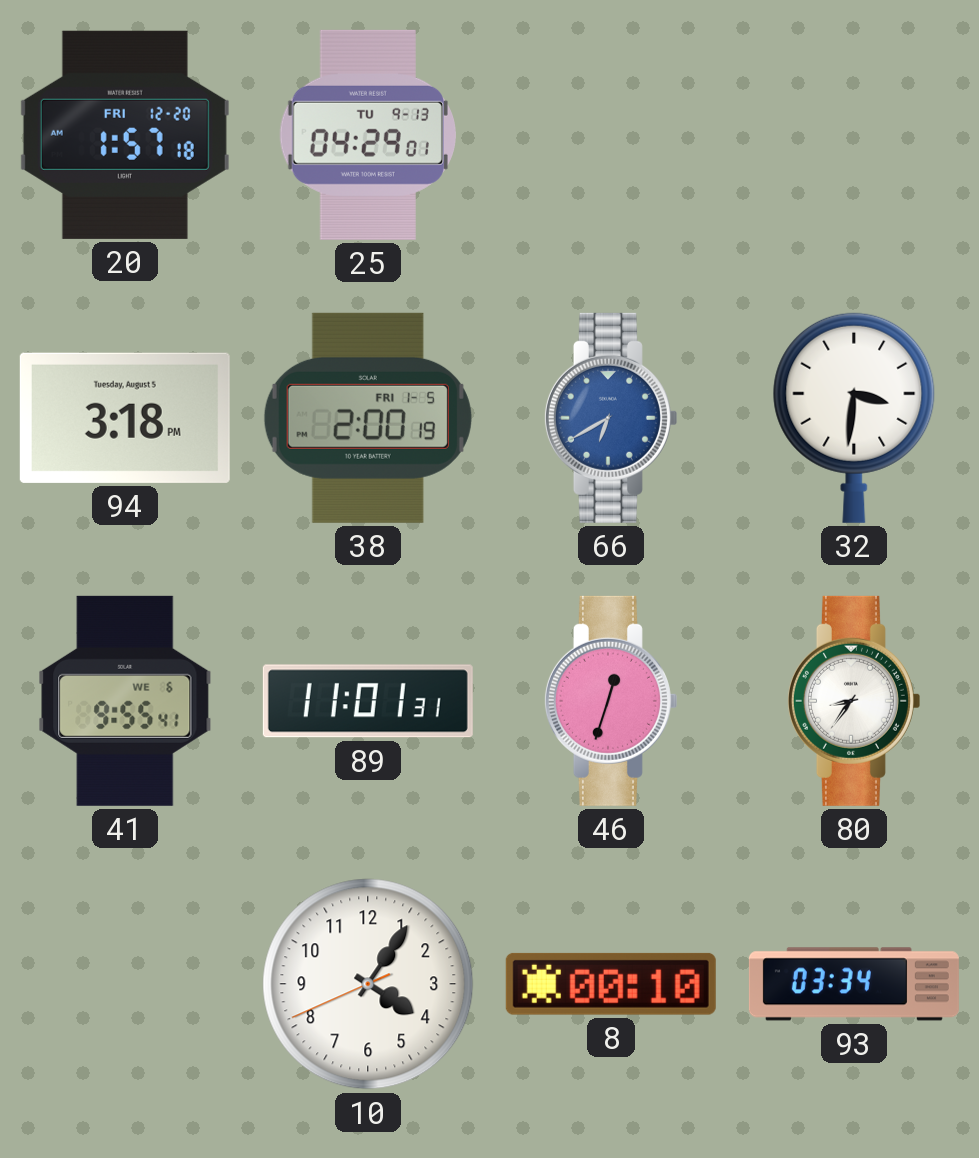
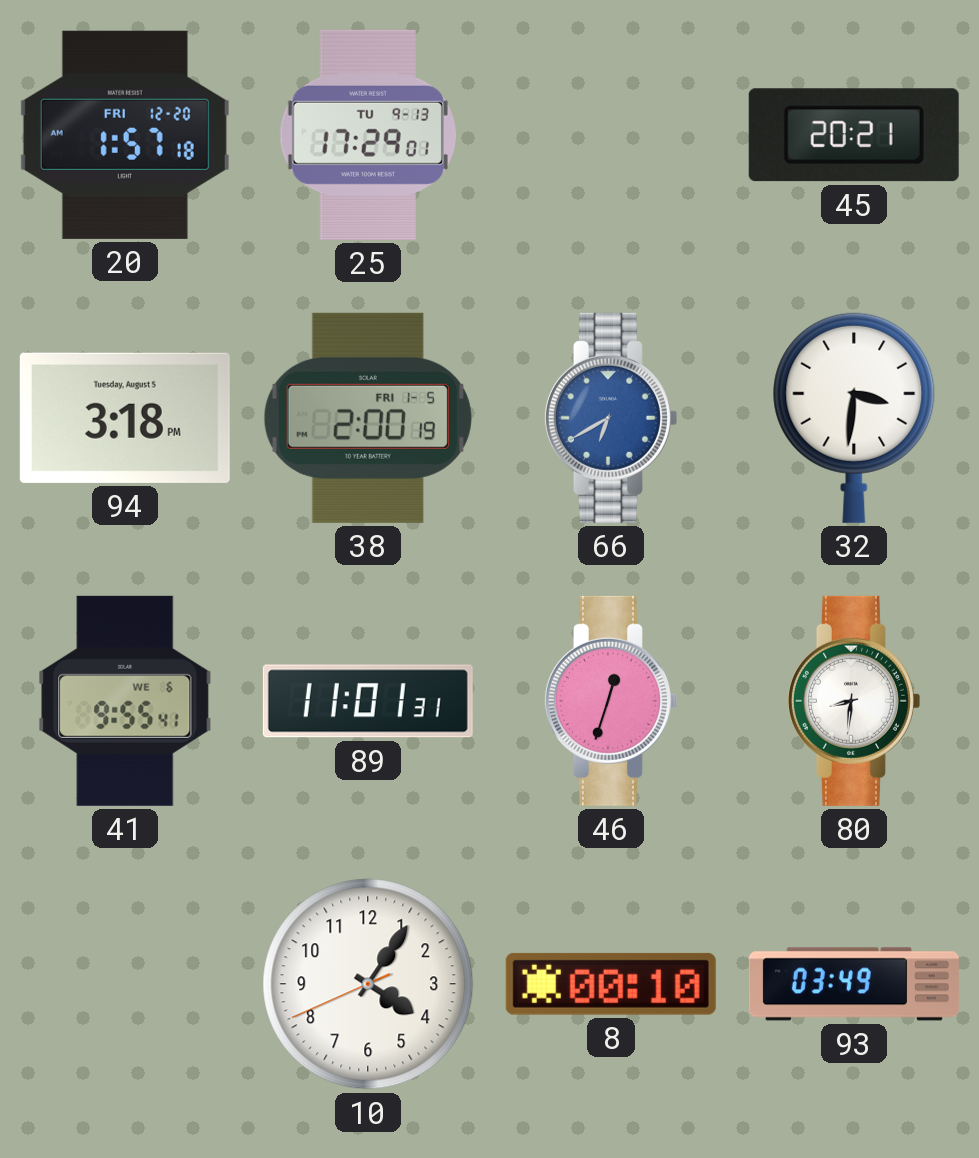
25: 04:29 -> 17:29
45: none -> 20:21
80: 8:36 -> 8:31
93: 03:34 -> 03:49
